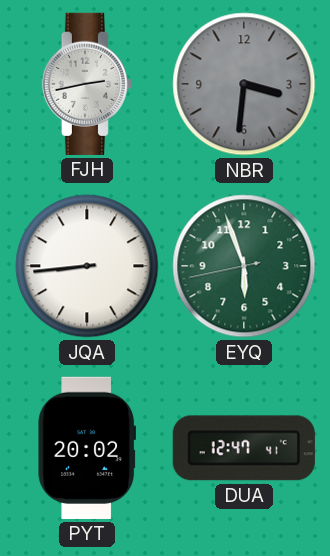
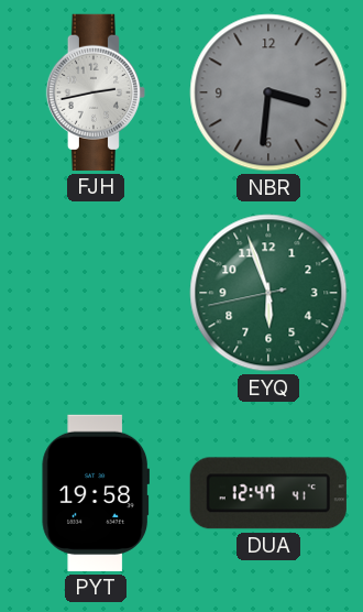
JQA: 8:44 -> none
PYT: 20:02 -> 19:58
